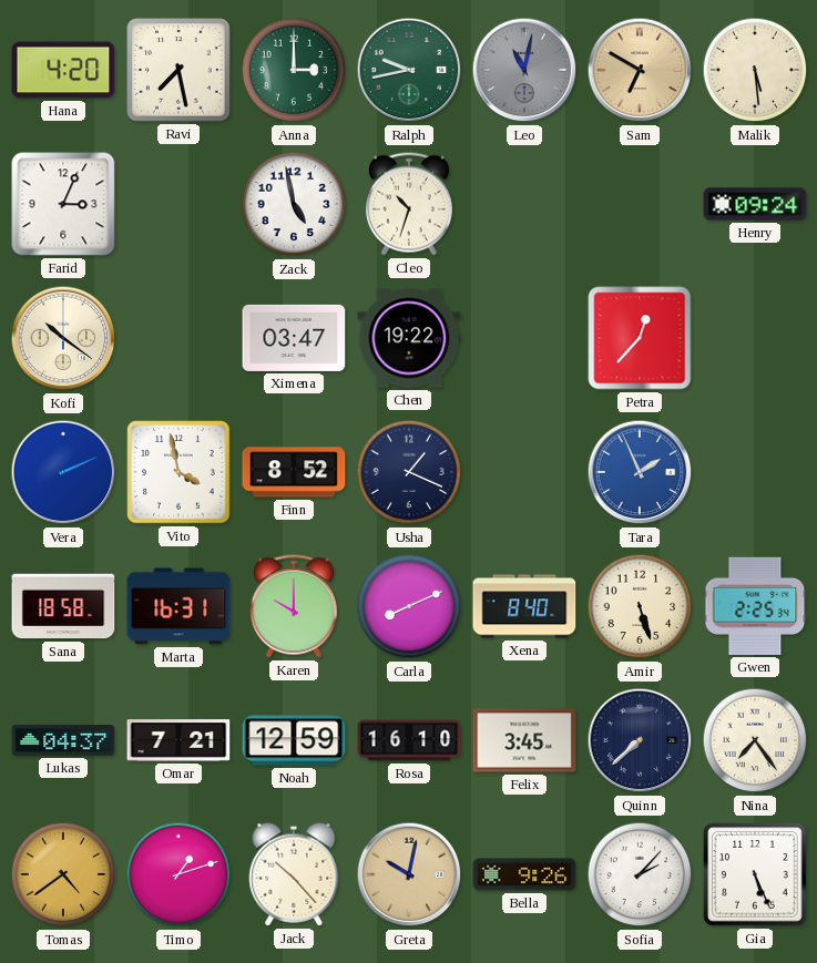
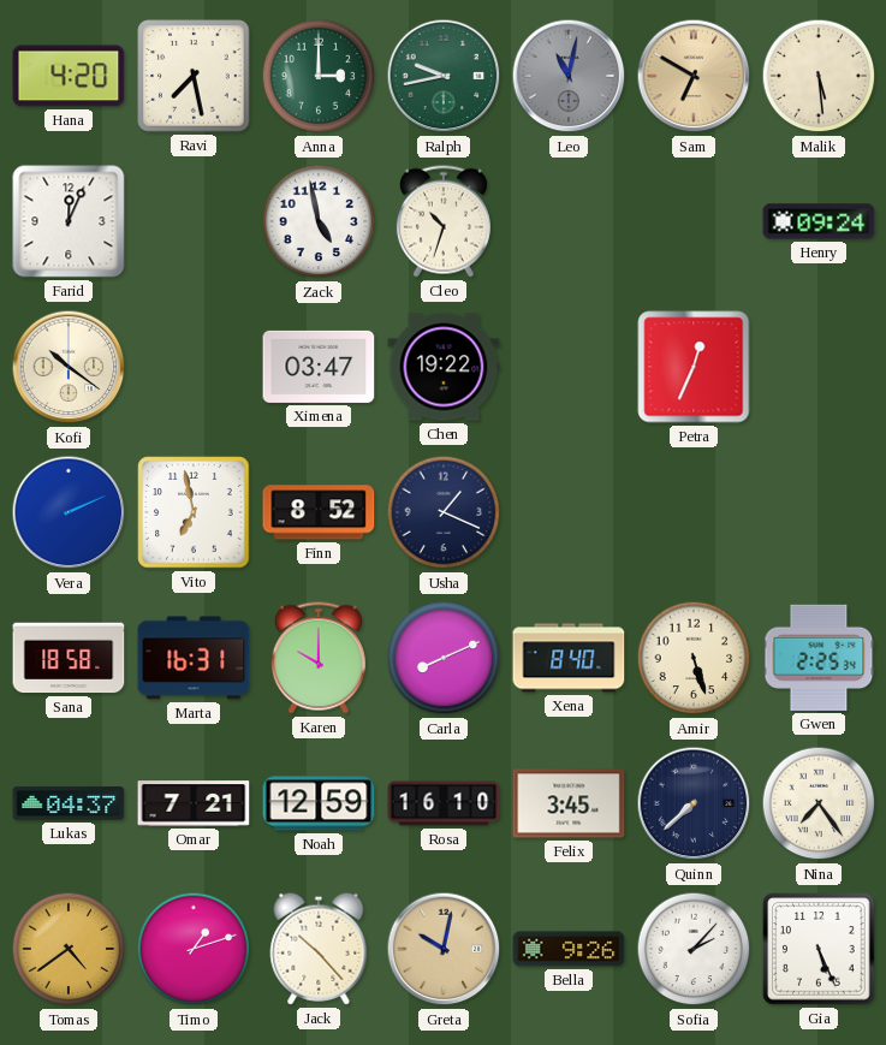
Farid: 3:04 -> 12:04
Petra: 12:37 -> 12:34
Vito: 3:58 -> 6:58
Tara: 1:56 -> none
